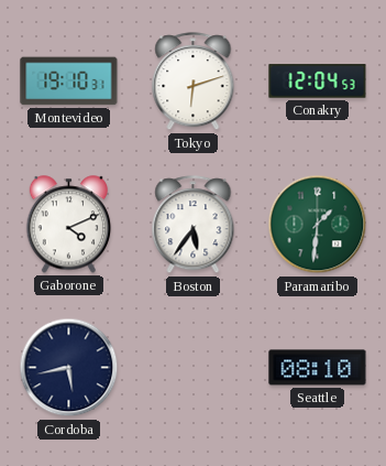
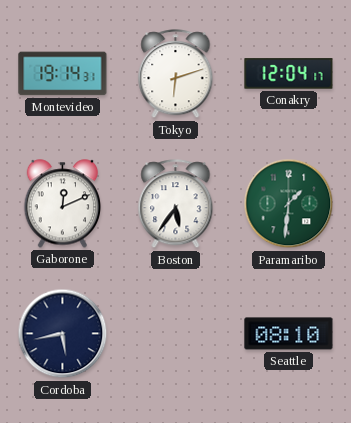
Montevideo: 19:10 -> 19:14
Conakry: 12:04:53 -> 12:04:17
Gaborone: 4:11 -> 12:11
